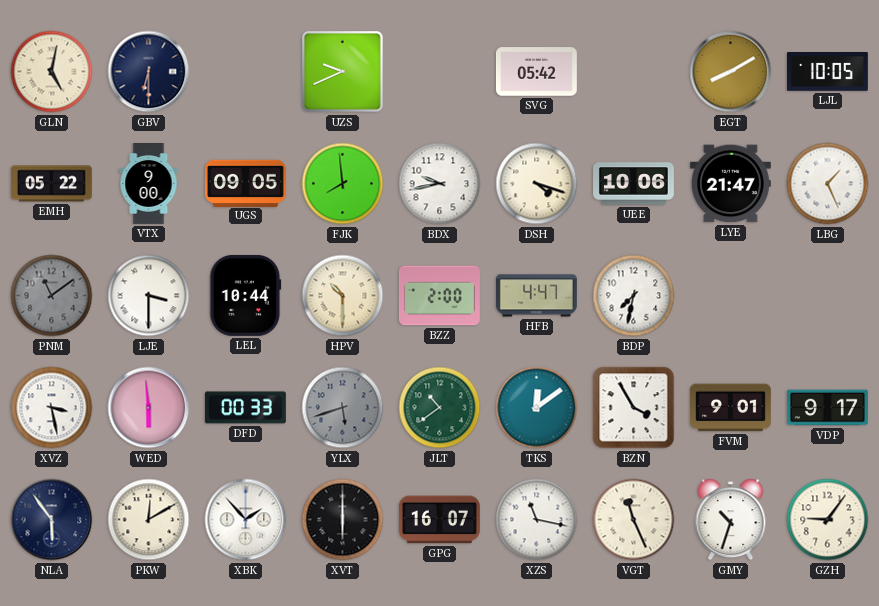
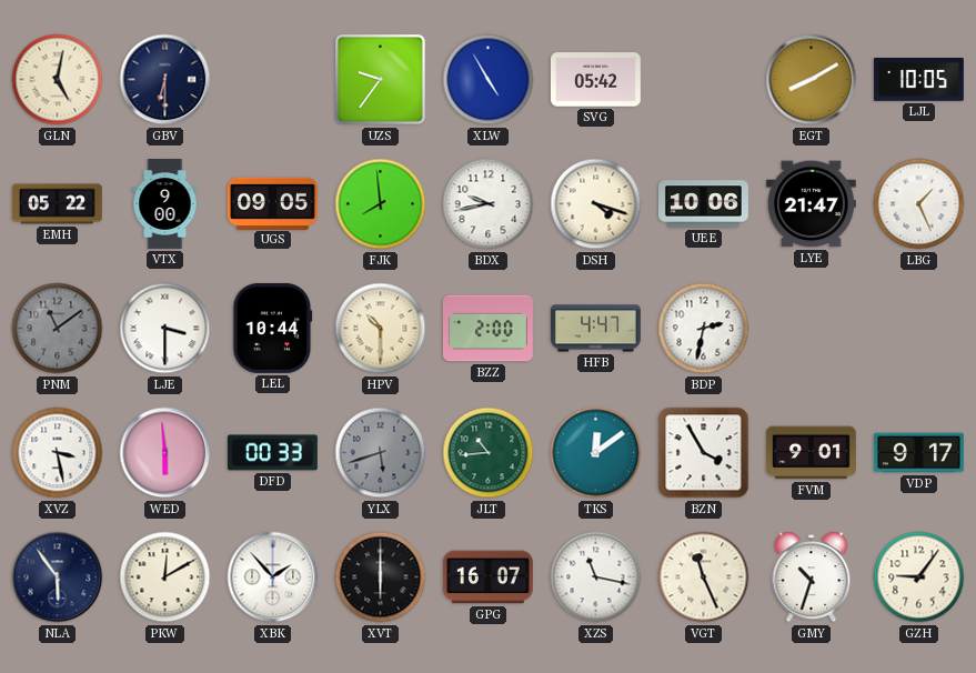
UZS: 9:41 -> 9:36
XLW: none -> 4:55
BDP: 7:32 -> 2:32
JLT: 10:39 -> 10:44
